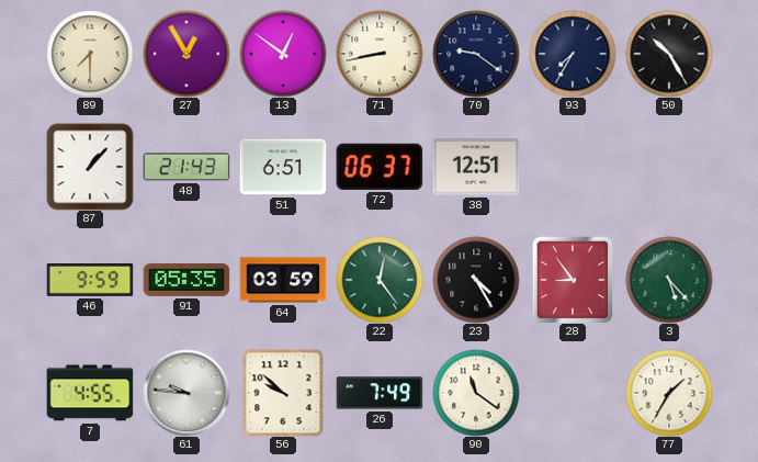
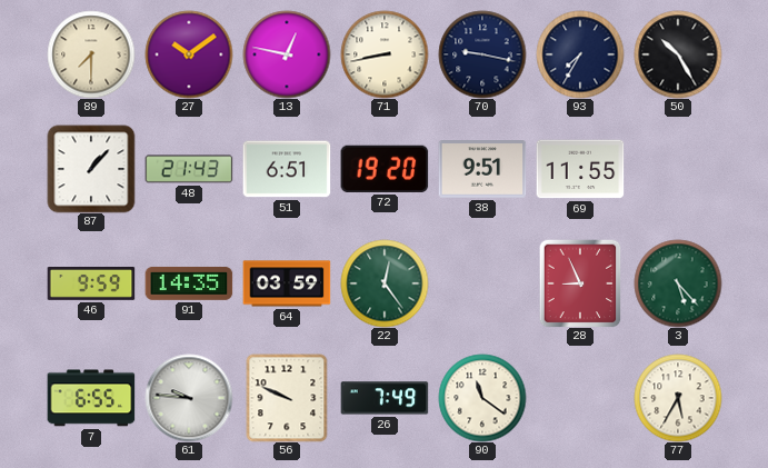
27: 12:55 -> 10:09
13: 12:51 -> 12:47
70: 9:21 -> 9:17
72: 06:37 -> 19:20
38: 12:51 -> 9:51
69: none -> 11:55
91: 05:35 -> 14:35
23: 4:25 -> none
28: 8:54 -> 8:56
7: 4:55 -> 6:55
56: 9:52 -> 9:49
77: 1:35 -> 5:35
